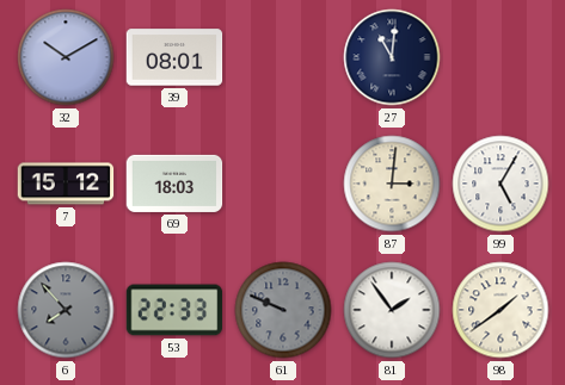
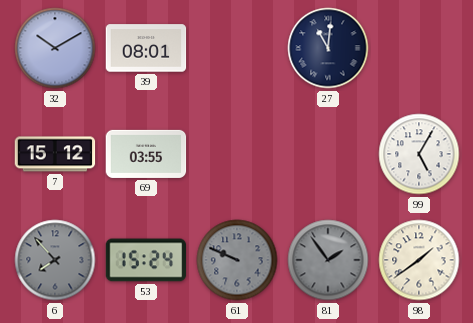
69: 18:03 -> 03:55
87: 3:01 -> none
53: 22:33 -> 15:24
81 dial: white -> grey
